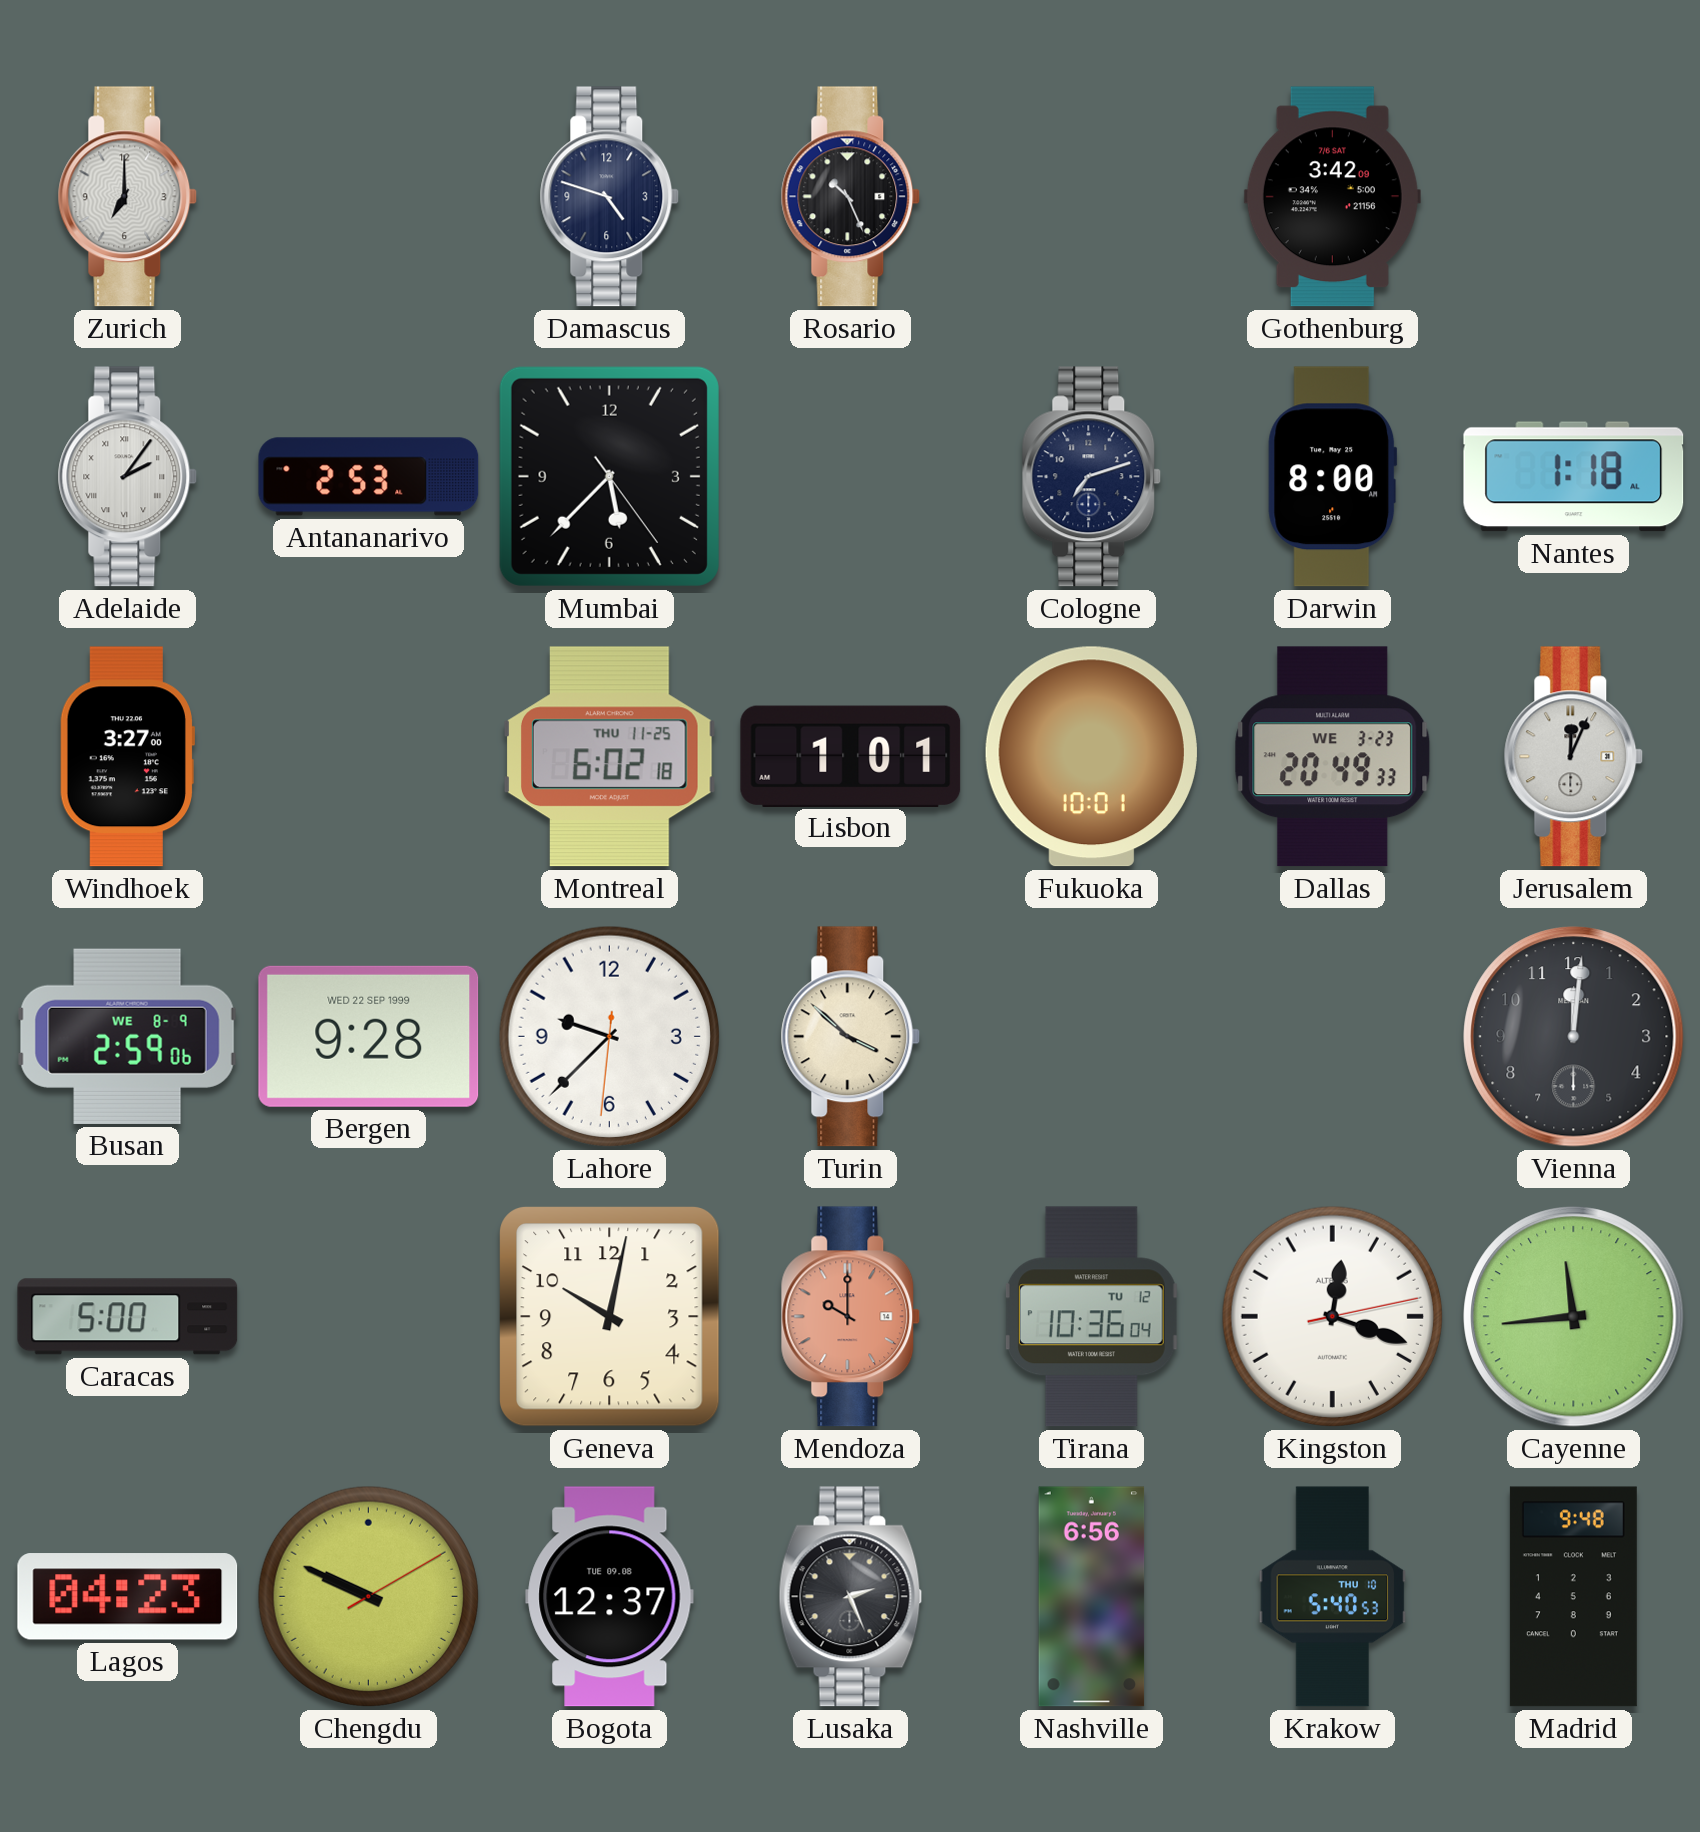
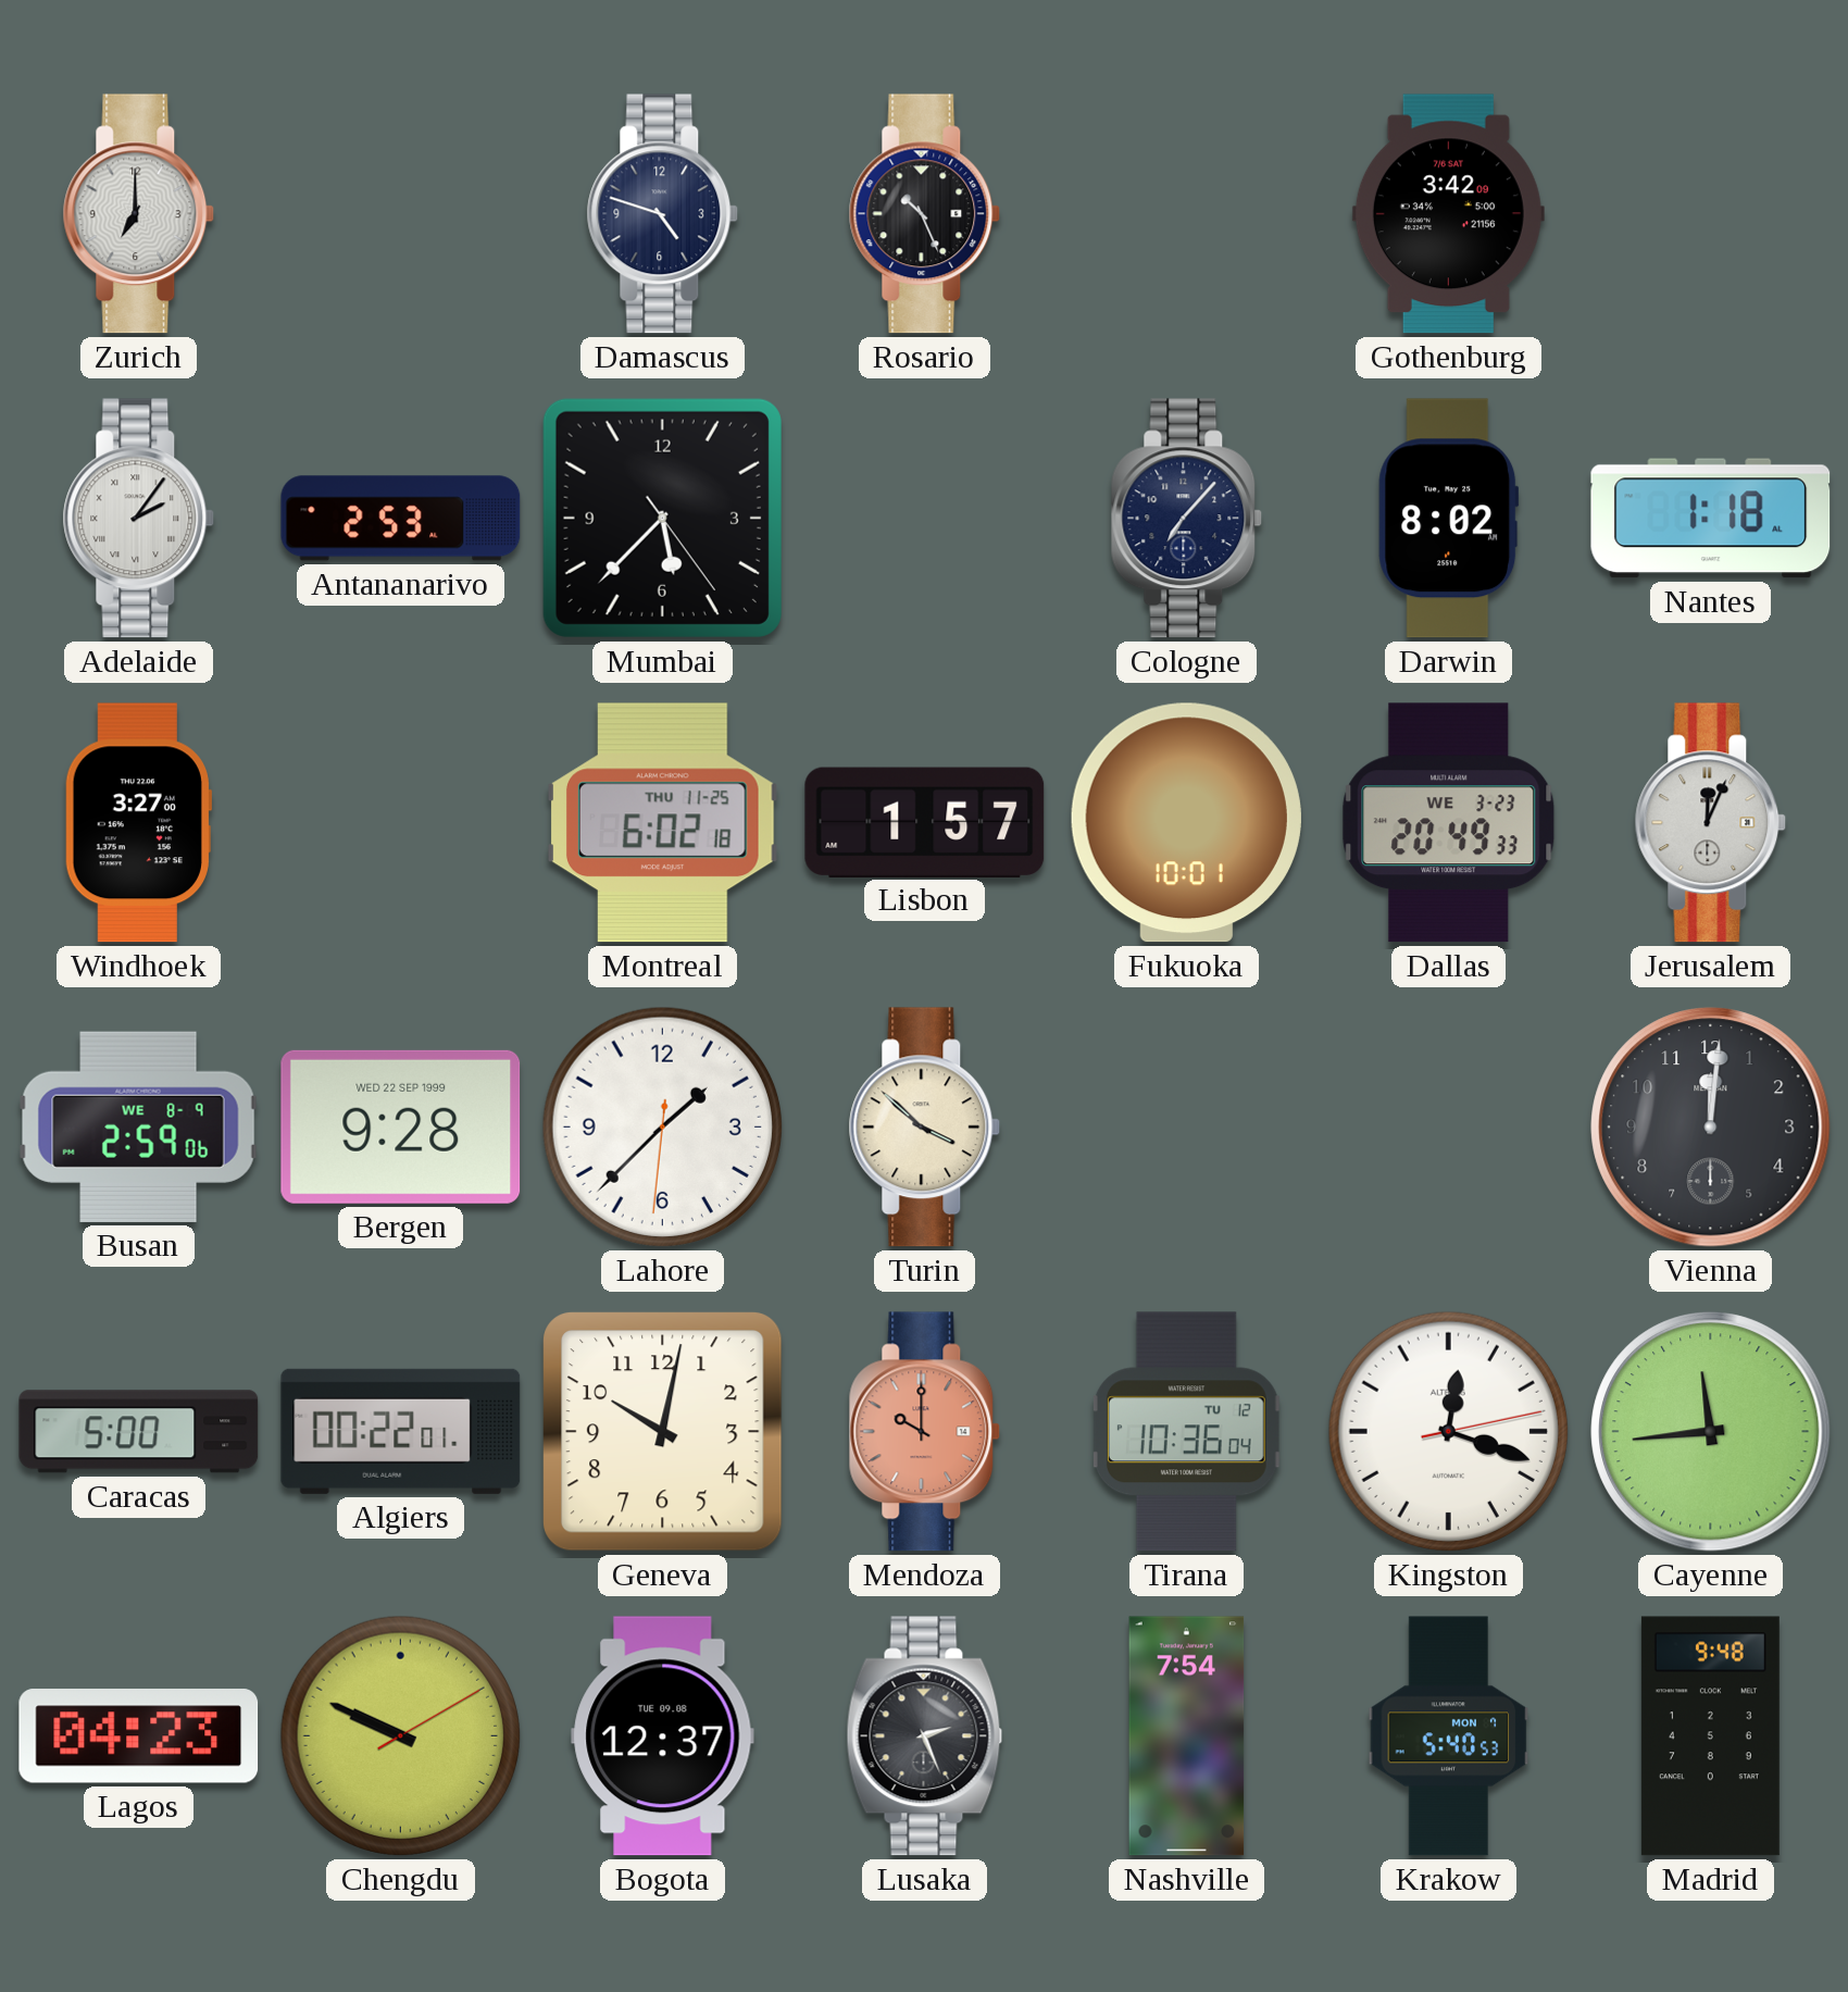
Cologne: 7:12 -> 7:07
Darwin: 8:00 -> 8:02
Lisbon: 1:01 -> 1:57
Lahore: 9:37 -> 1:37
Algiers: none -> 00:22
Nashville: 6:56 -> 7:54
Krakow date: THU 10 -> MON 7
